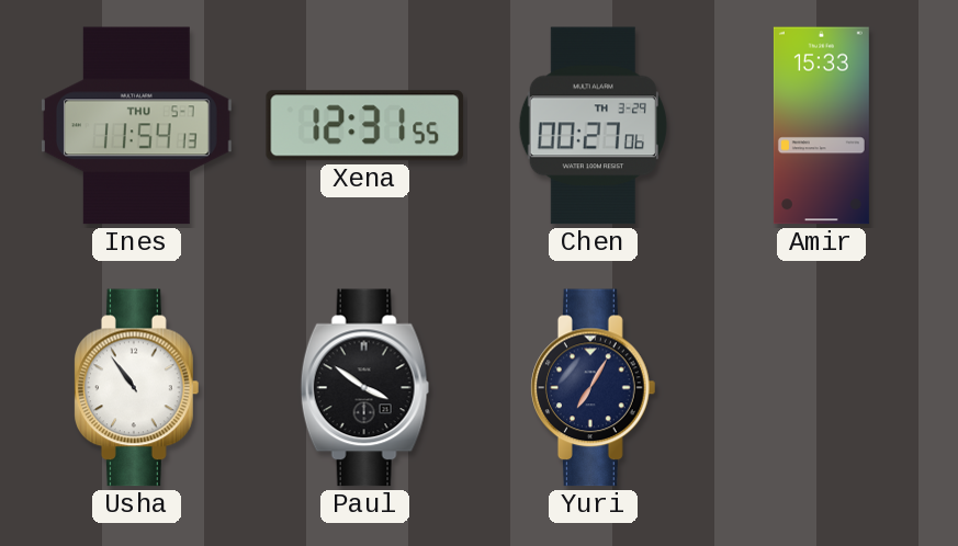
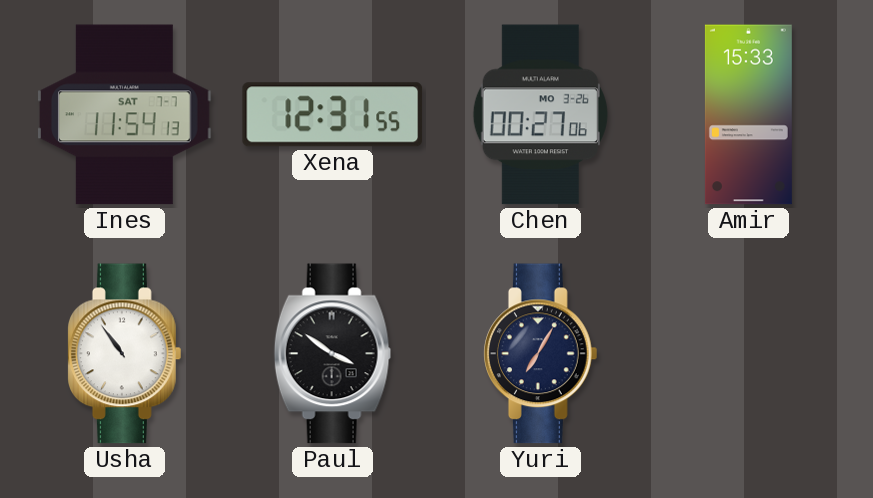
Ines date: THU 5-7 -> SAT 7-7
Chen date: TH 3-29 -> MO 3-26
